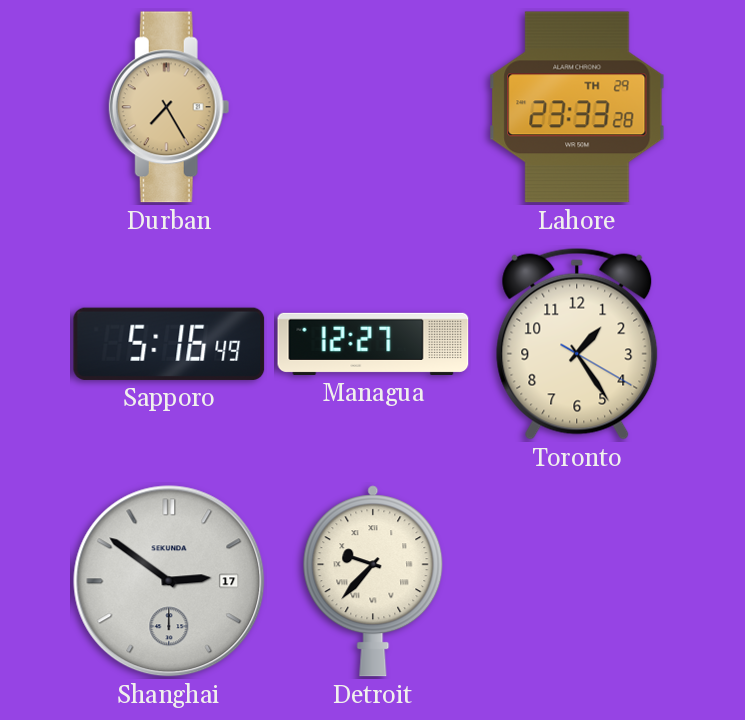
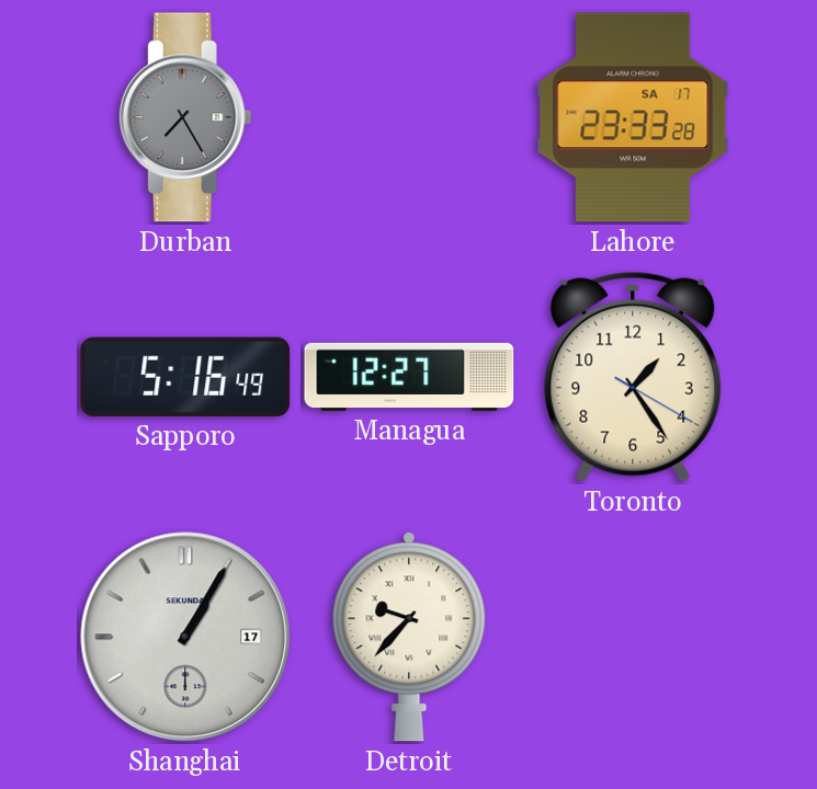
Durban dial: champagne -> grey
Lahore date: TH 29 -> SA 17
Shanghai: 2:51 -> 1:05
